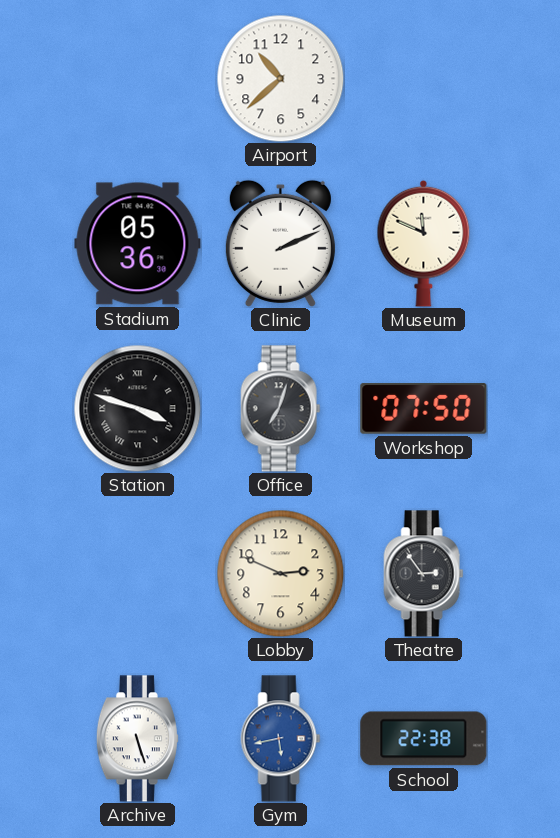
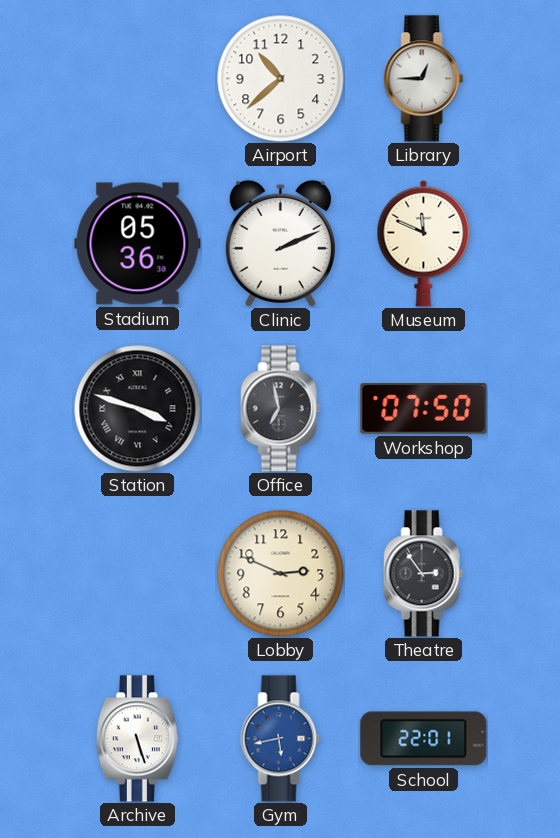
Library: none -> 12:45
Office: 7:03 -> 6:58
School: 22:38 -> 22:01
